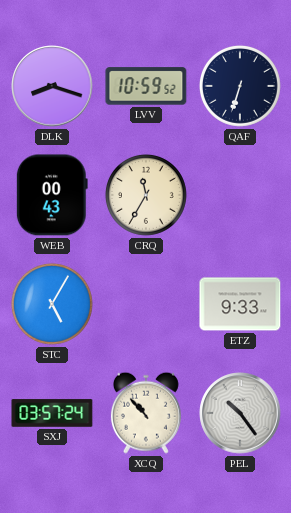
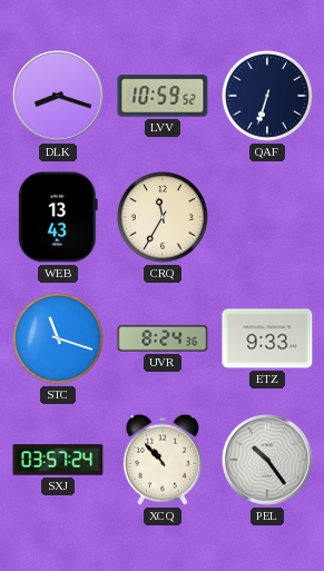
WEB: 00:43 -> 13:43
STC: 5:05 -> 11:18
UVR: none -> 8:24
